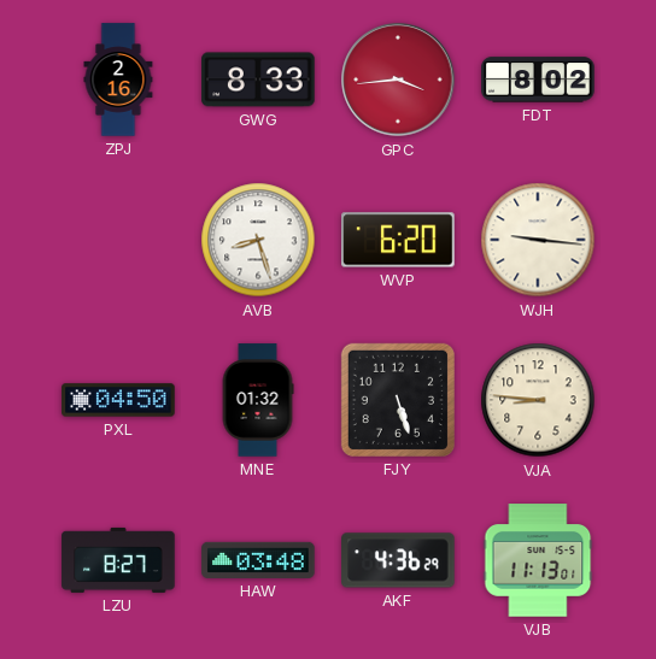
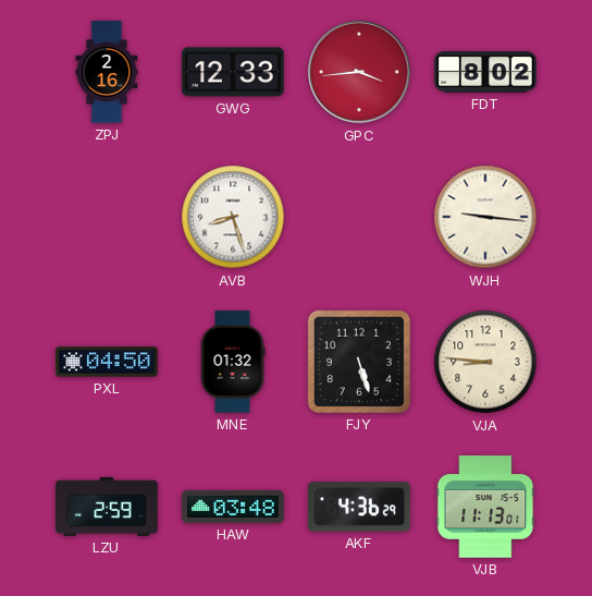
GWG: 8:33 -> 12:33
WVP: 6:20 -> none
LZU: 8:27 -> 2:59
